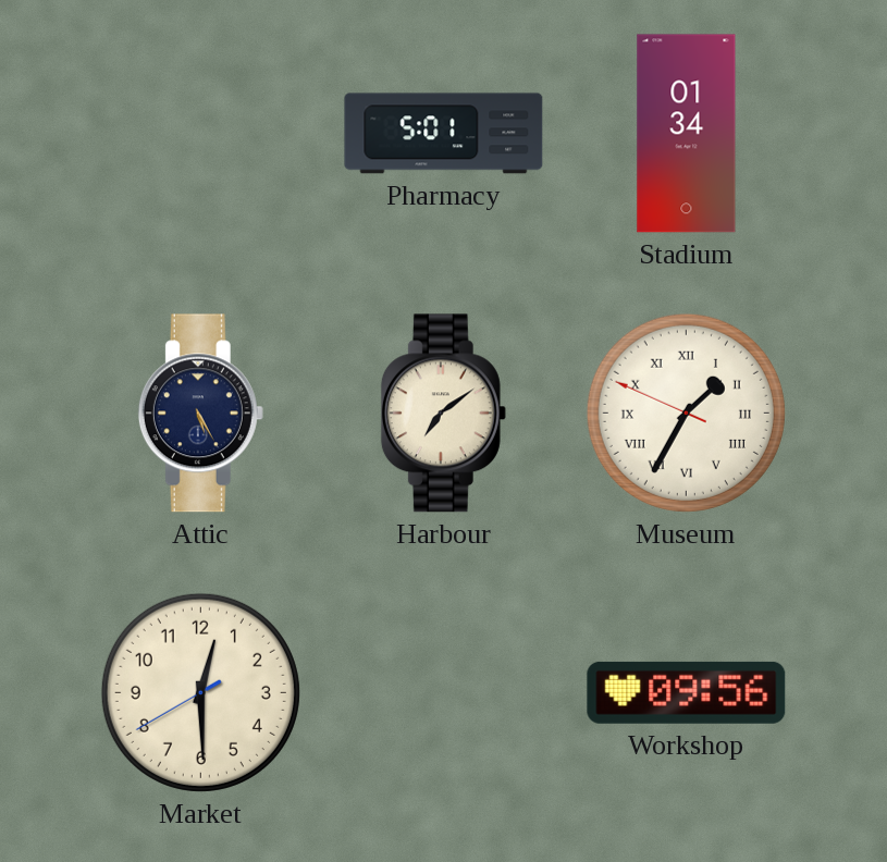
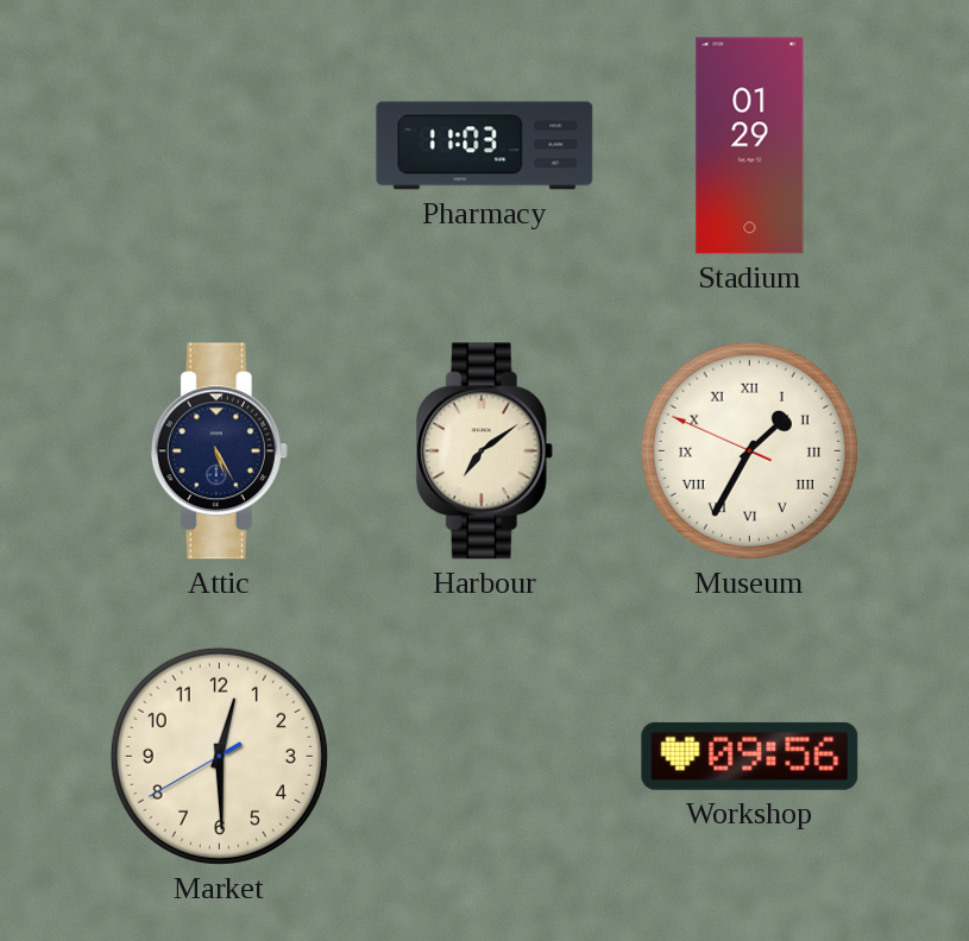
Pharmacy: 5:01 -> 11:03
Stadium: 01:34 -> 01:29
